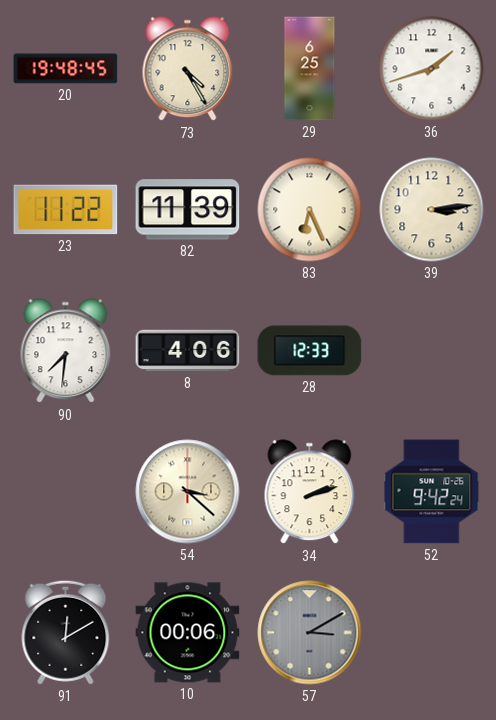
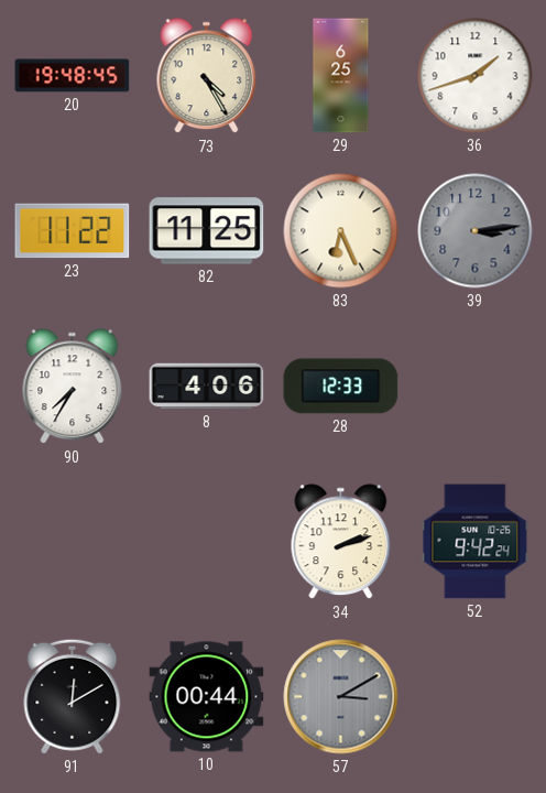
82: 11:39 -> 11:25
39 dial: cream -> grey
90: 7:31 -> 7:35
54: 3:22 -> none
10: 00:06 -> 00:44
